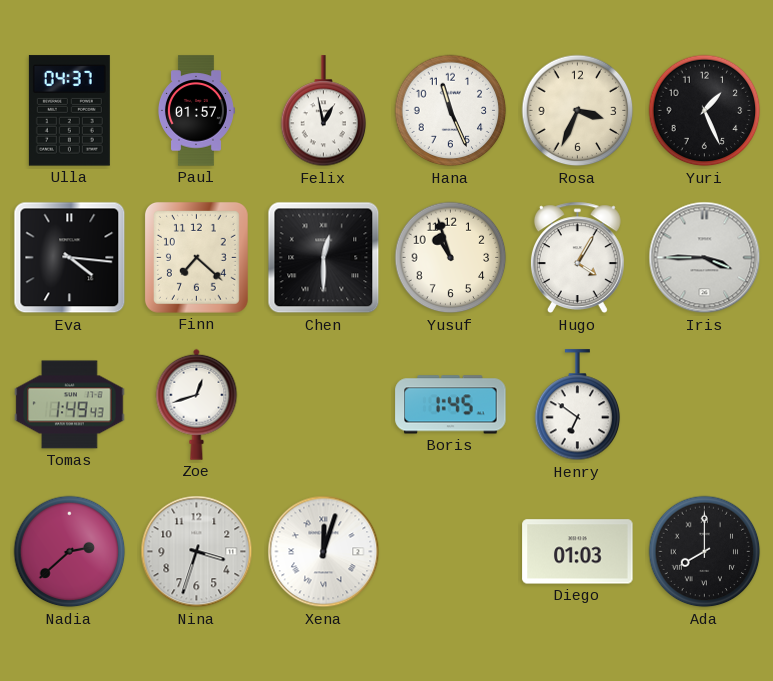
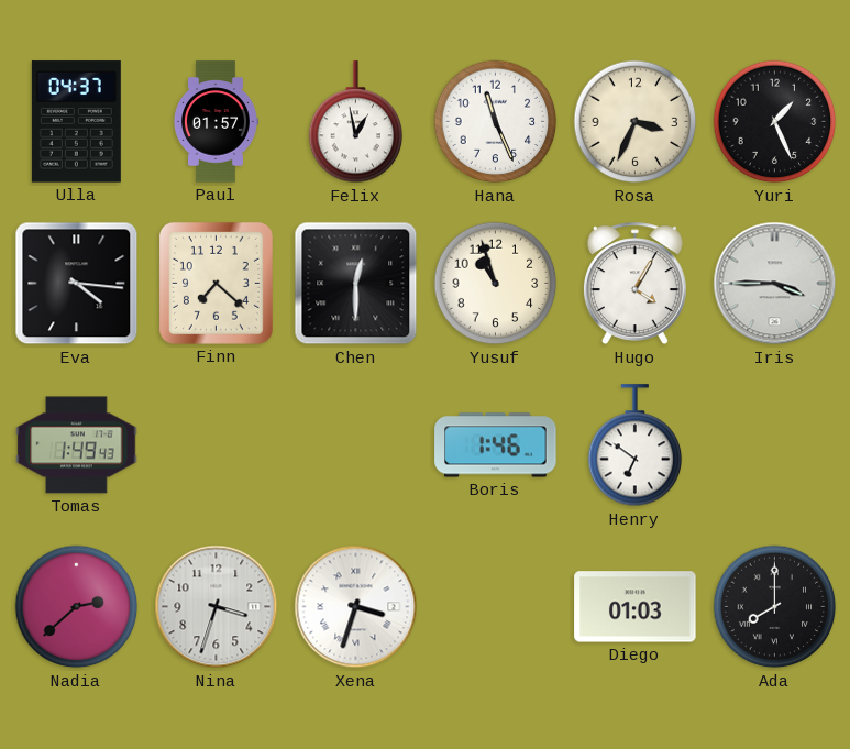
Zoe: 12:42 -> none
Boris: 1:45 -> 1:46
Xena: 12:03 -> 3:33
